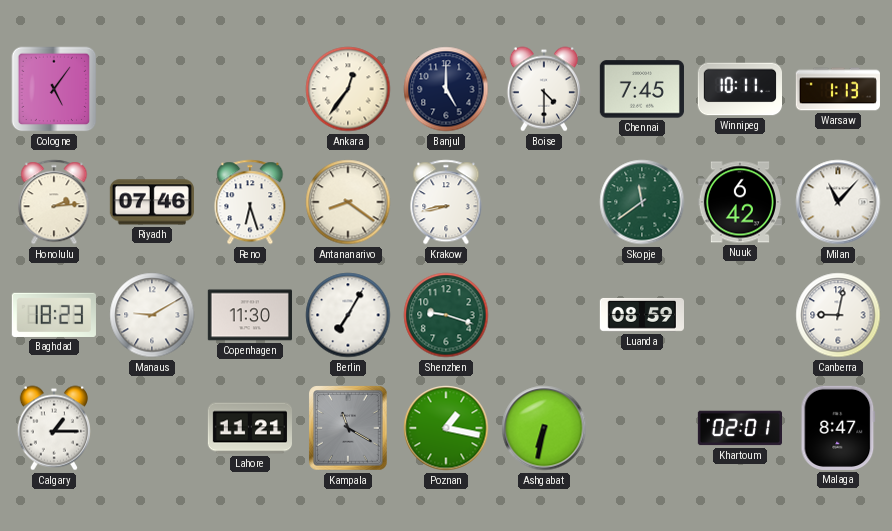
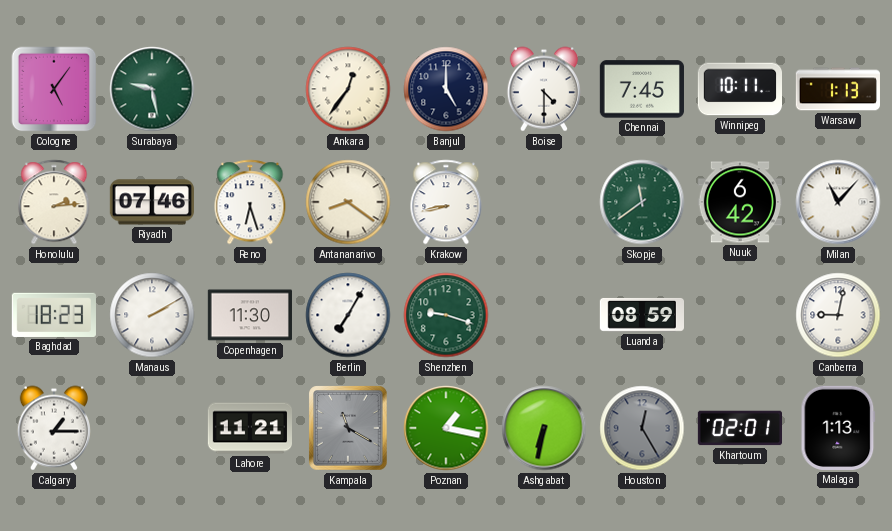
Surabaya: none -> 9:28
Manaus: 9:10 -> 2:10
Houston: none -> 12:25
Malaga: 8:47 -> 1:13
